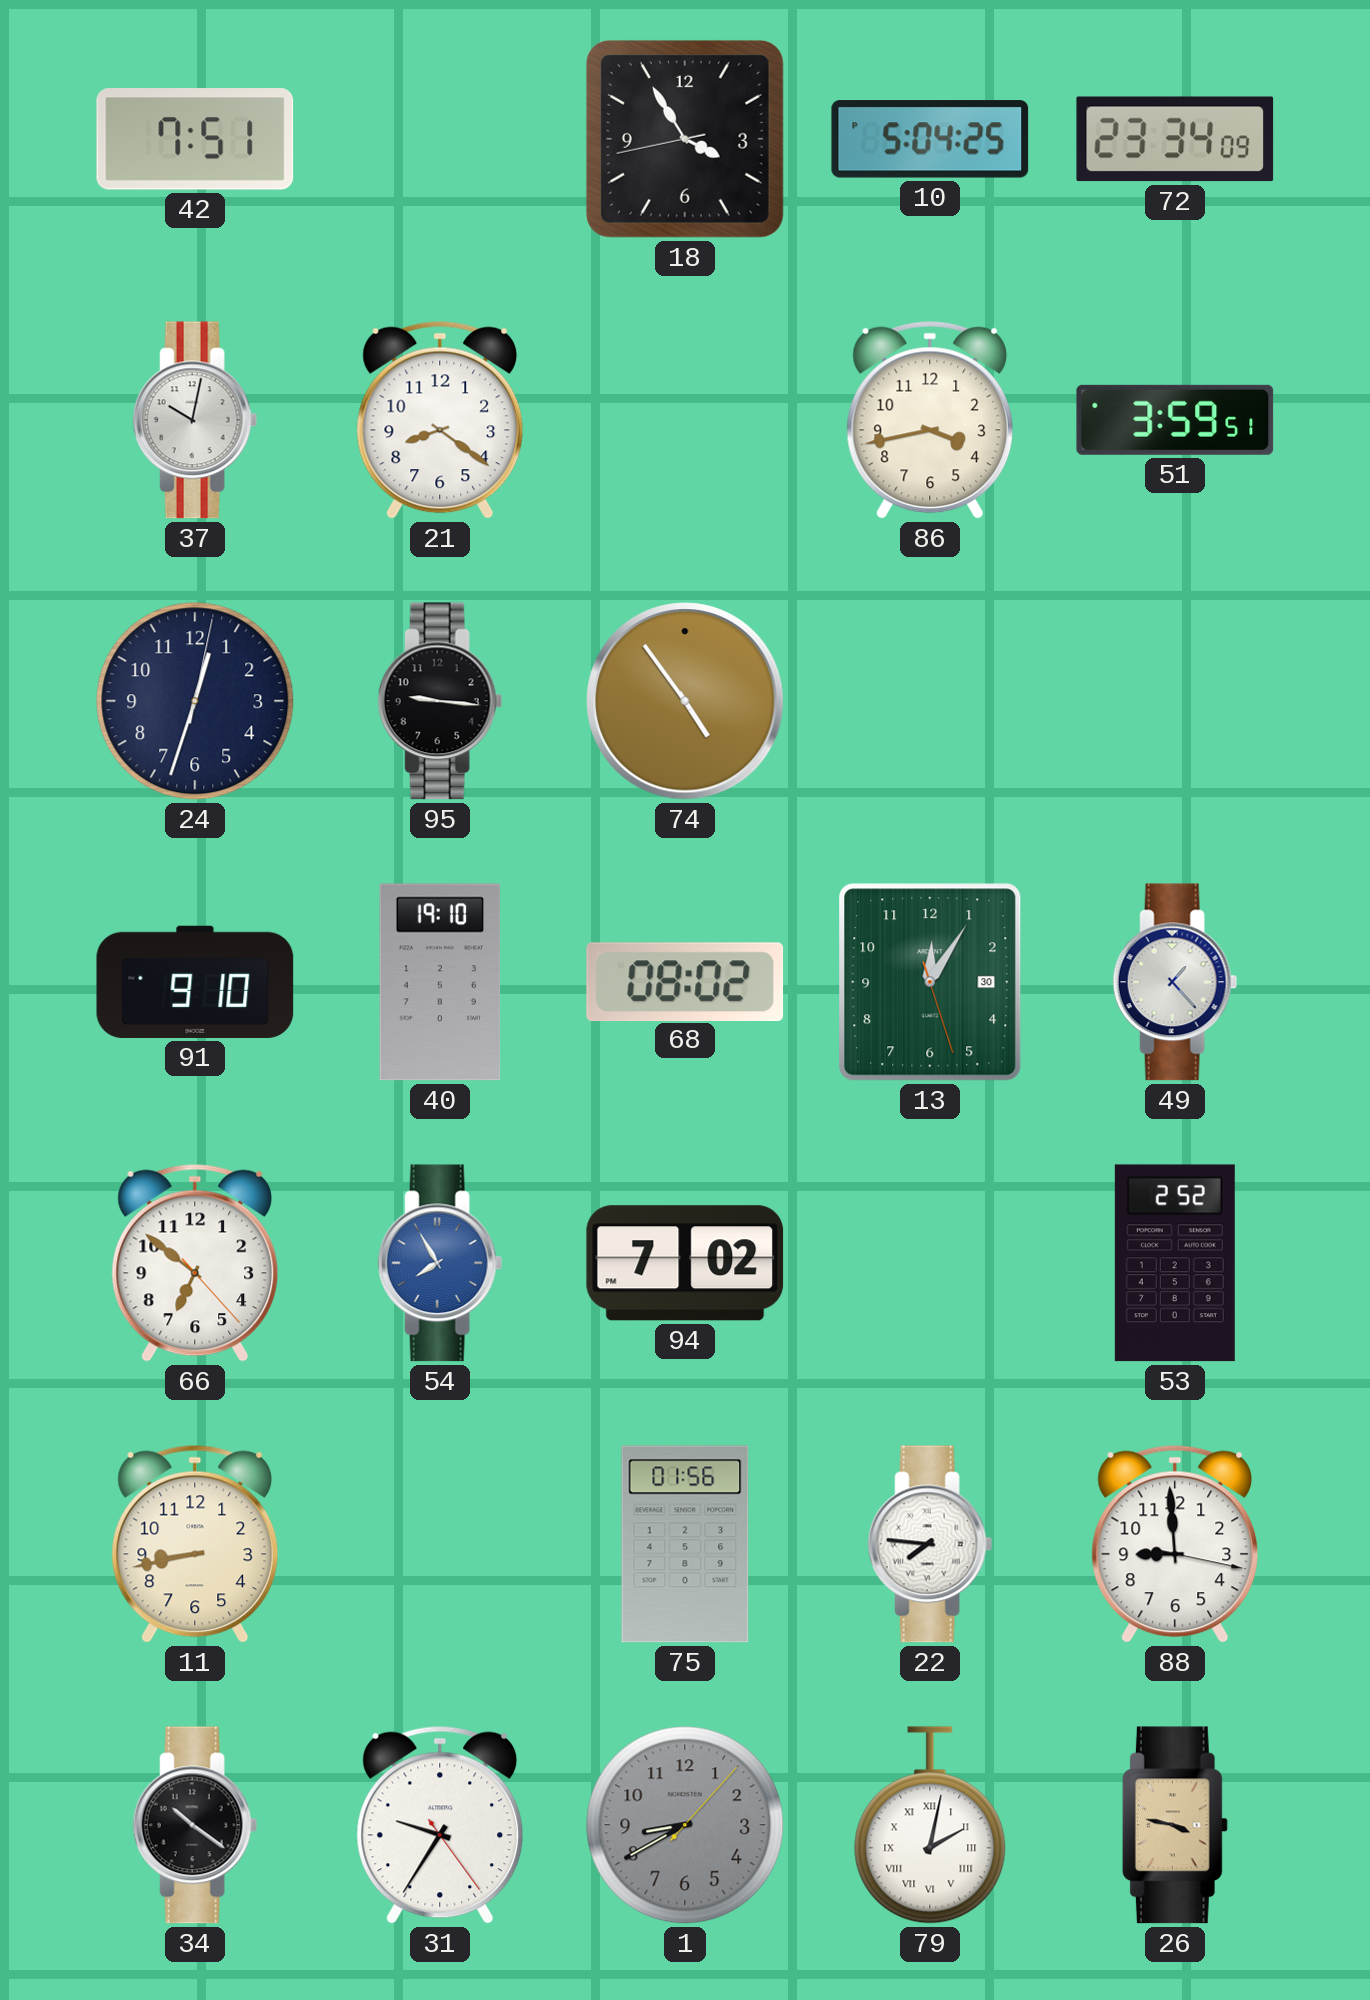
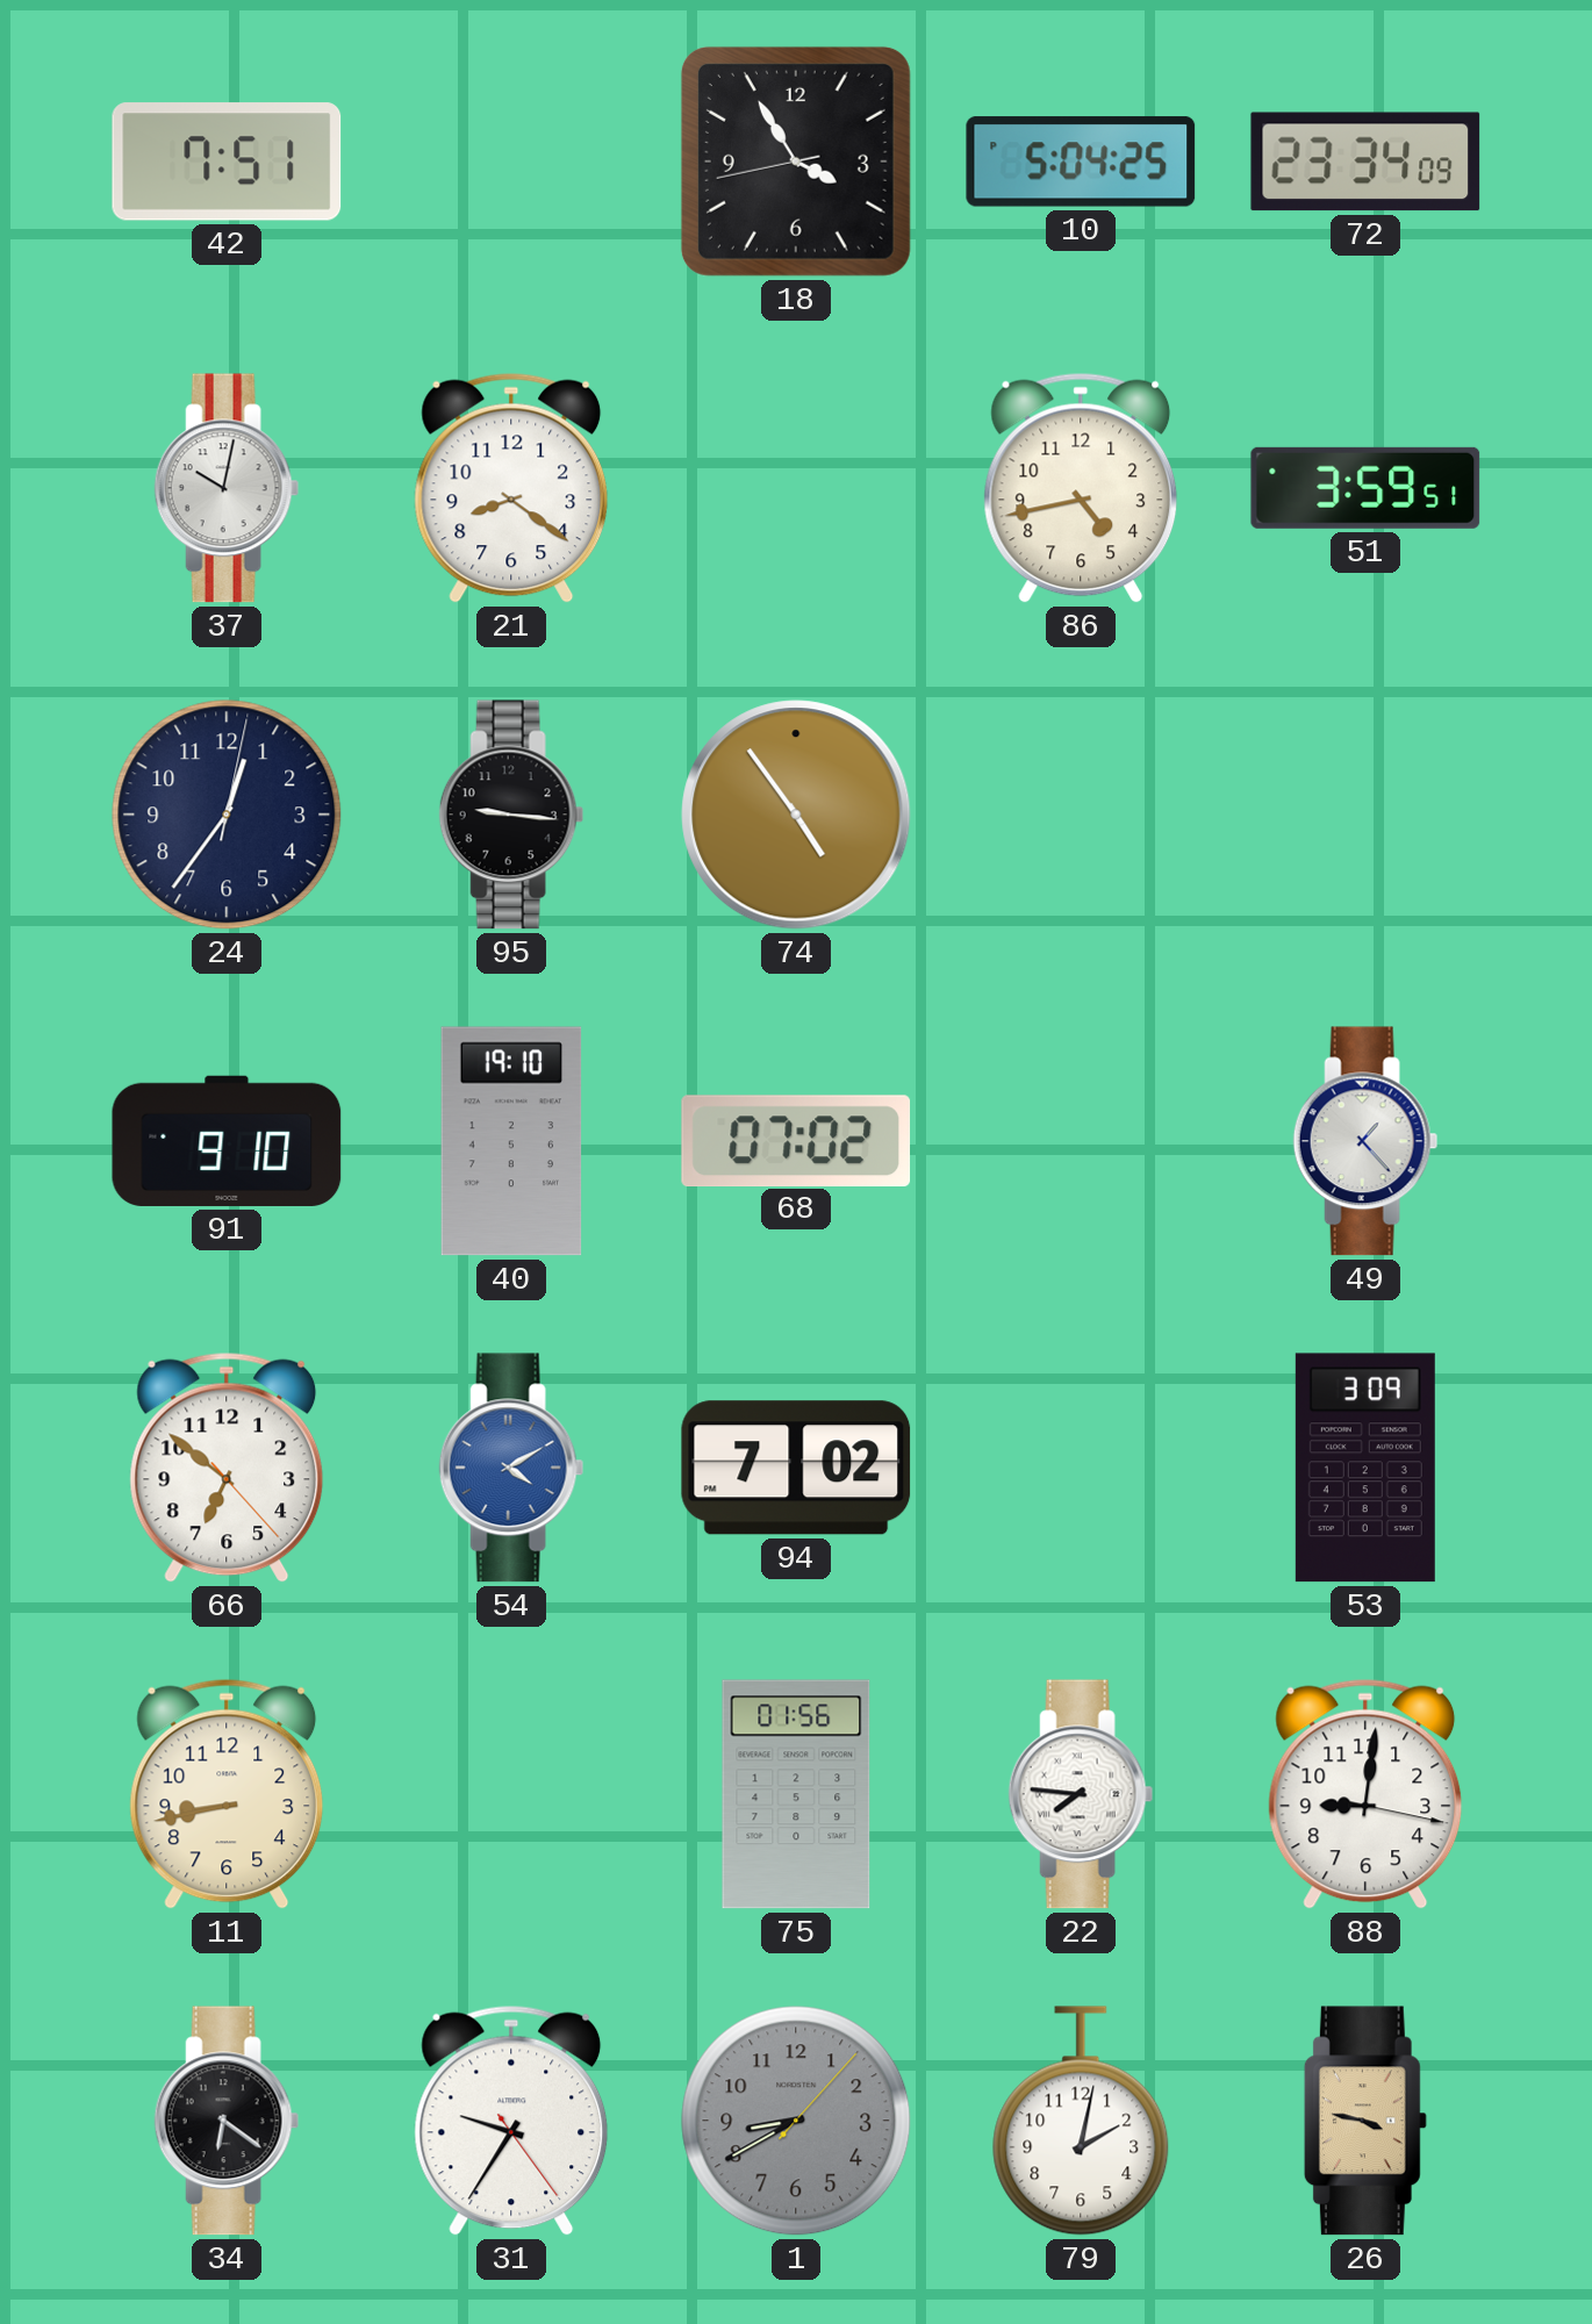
86: 3:43 -> 4:43
24: 12:33 -> 12:36
68: 08:02 -> 07:02
13: 12:05 -> none
54: 7:55 -> 4:10
53: 2:52 -> 3:09
88: 8:59 -> 9:01
34: 10:21 -> 6:21
79 numerals: Roman -> Arabic
